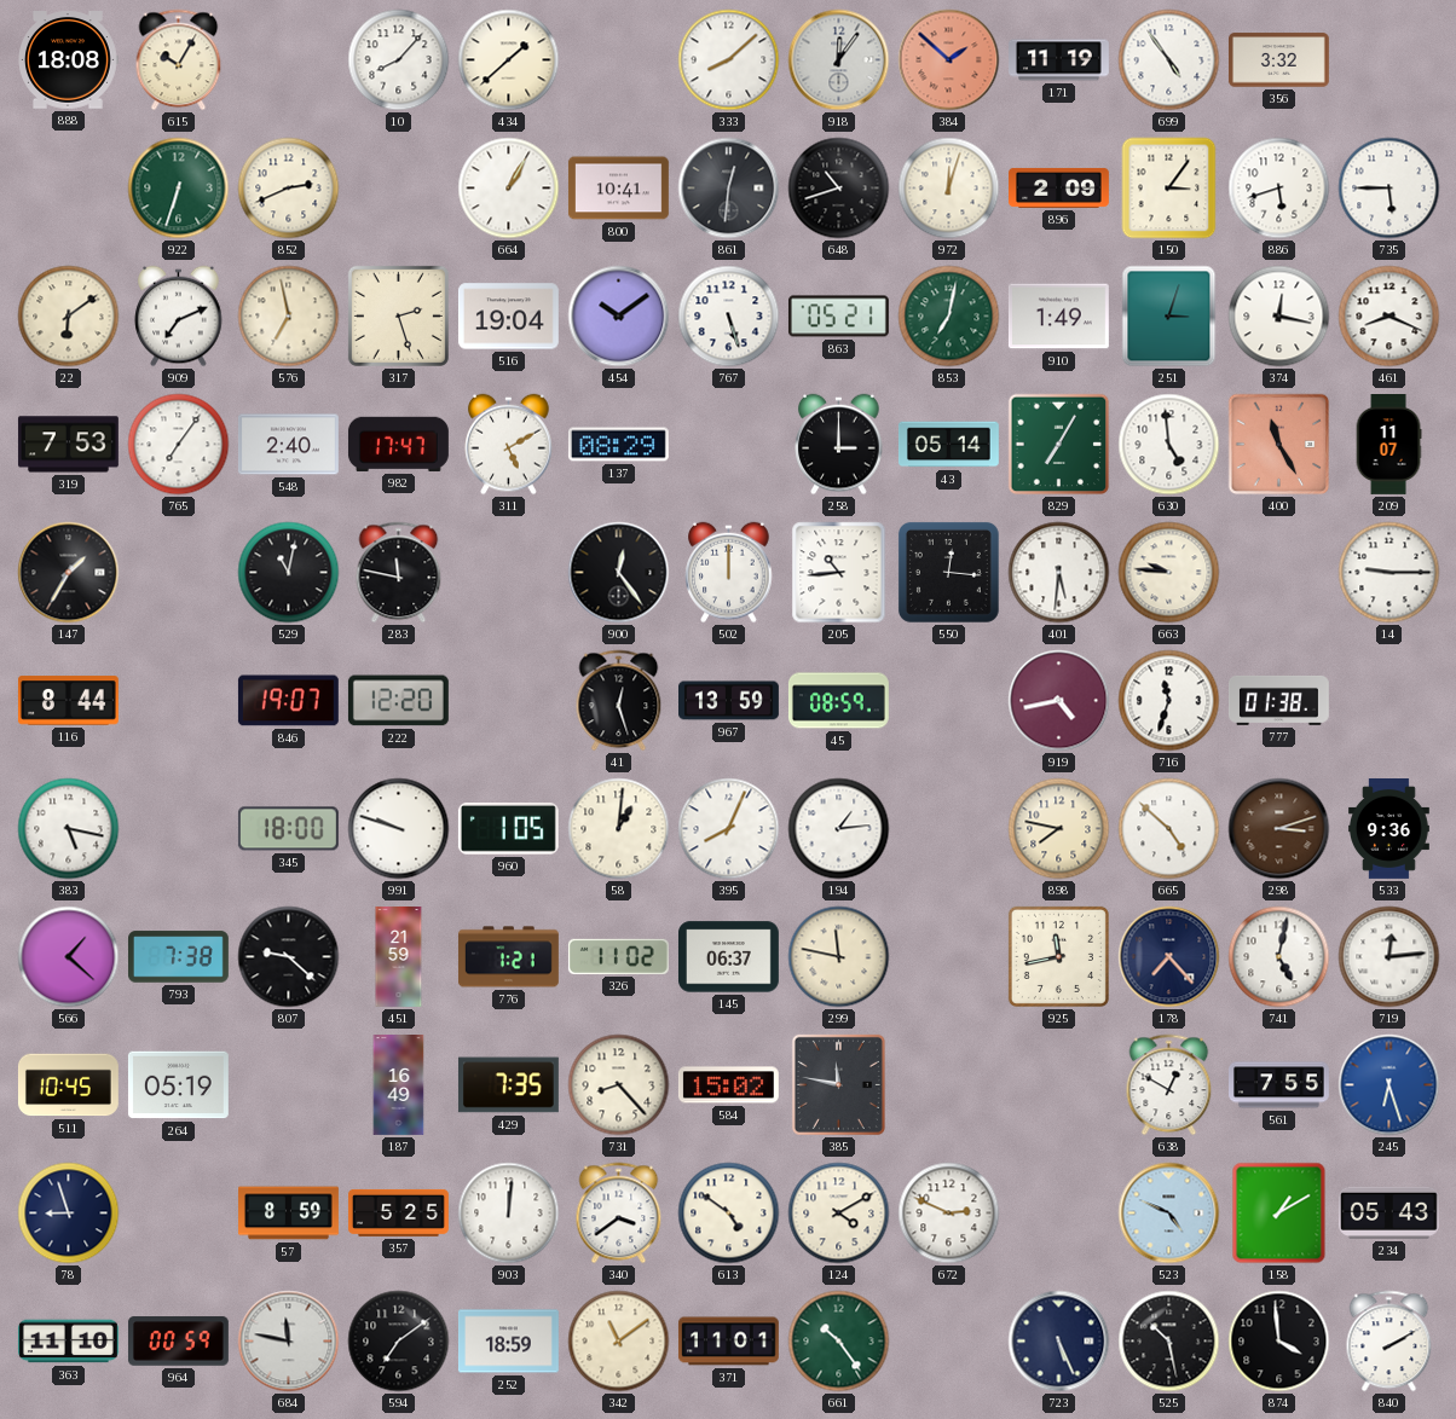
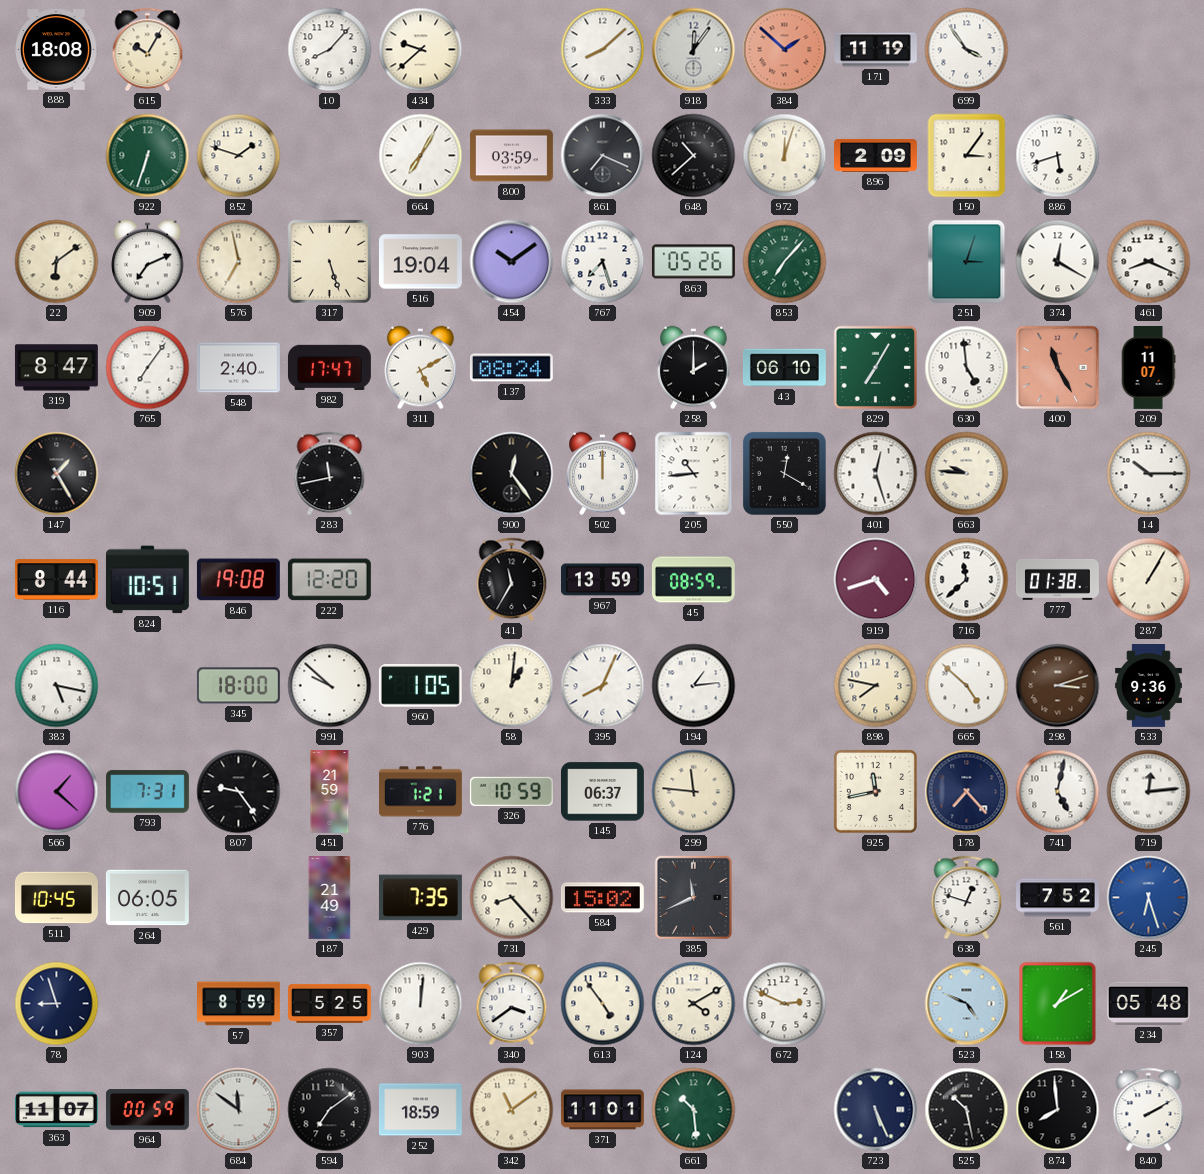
434: 1:38 -> 9:38
699: 4:54 -> 3:54
356: 3:32 -> none
852: 2:41 -> 1:48
664: 1:05 -> 7:05
800: 10:41 -> 03:59
861: 12:31 -> 7:19
648: 10:42 -> 10:38
735: 5:45 -> none
317: 2:27 -> 5:27
767: 5:27 -> 7:27
863: 05:21 -> 05:26
853: 7:02 -> 7:07
910: 1:49 -> none
374: 12:17 -> 12:20
319: 7:53 -> 8:47
137: 08:29 -> 08:24
258: 3:00 -> 2:00
43: 05:14 -> 06:10
147: 1:35 -> 1:25
529: 11:02 -> none
283: 11:47 -> 11:43
550: 12:16 -> 12:20
401: 5:31 -> 12:27
14: 9:15 -> 10:15
824: none -> 10:51
846: 19:07 -> 19:08
41: 12:27 -> 11:35
919: 4:43 -> 4:42
716: 11:33 -> 11:38
287: none -> 1:05
991: 9:48 -> 9:52
793: 7:38 -> 7:31
807: 9:22 -> 9:24
326: 11:02 -> 10:59
299: 11:47 -> 11:46
264: 05:19 -> 06:05
187: 16:49 -> 21:49
385: 11:47 -> 11:41
638: 12:50 -> 12:48
561: 7:55 -> 7:52
613: 4:51 -> 4:54
234: 05:43 -> 05:48
363: 11:10 -> 11:07
684: 11:47 -> 11:51
661: 10:24 -> 10:29
874: 3:59 -> 7:59
